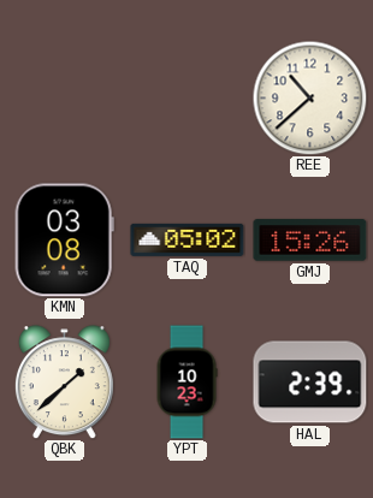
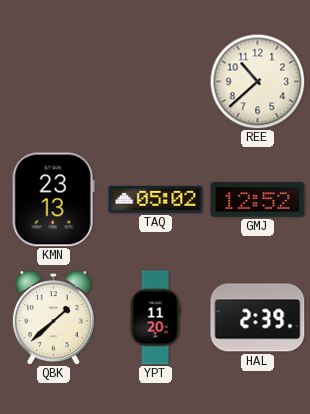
KMN: 03:08 -> 23:13
GMJ: 15:26 -> 12:52
YPT: 10:23 -> 11:20
